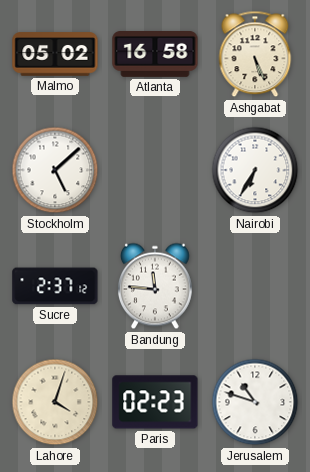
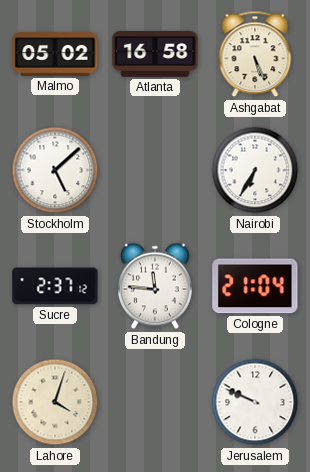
Cologne: none -> 21:04
Paris: 02:23 -> none
Jerusalem: 10:48 -> 9:49
